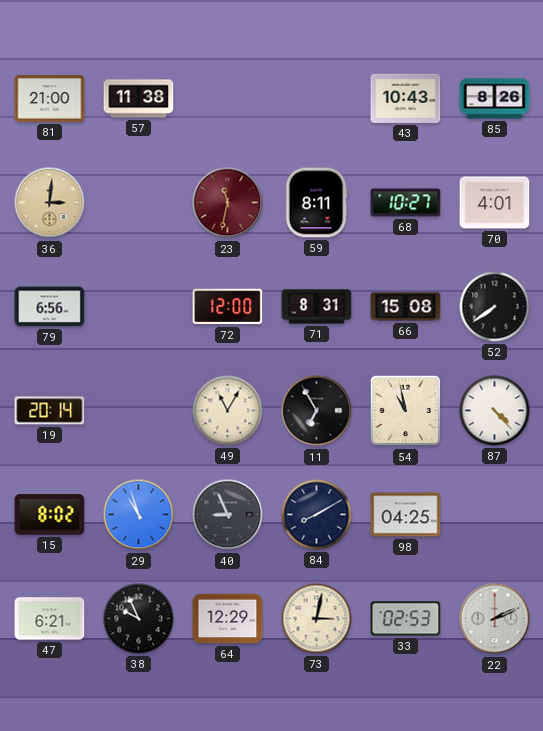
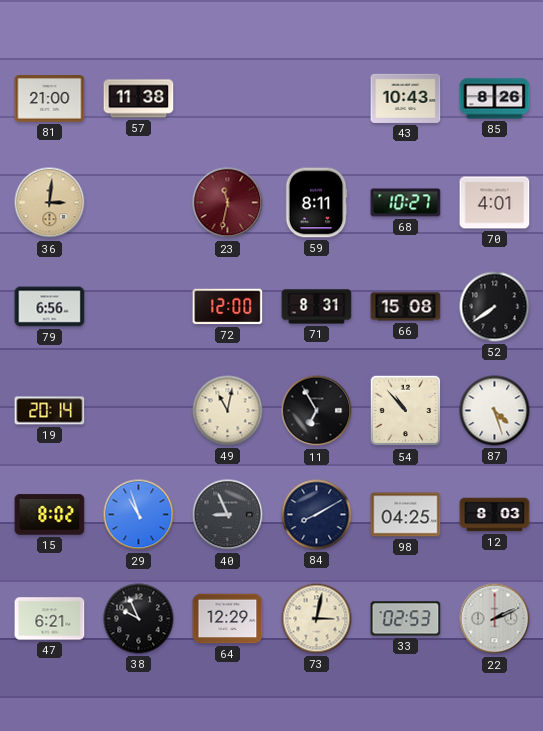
49: 11:05 -> 11:02
54: 10:58 -> 10:53
87: 4:23 -> 4:27
12: none -> 8:03
